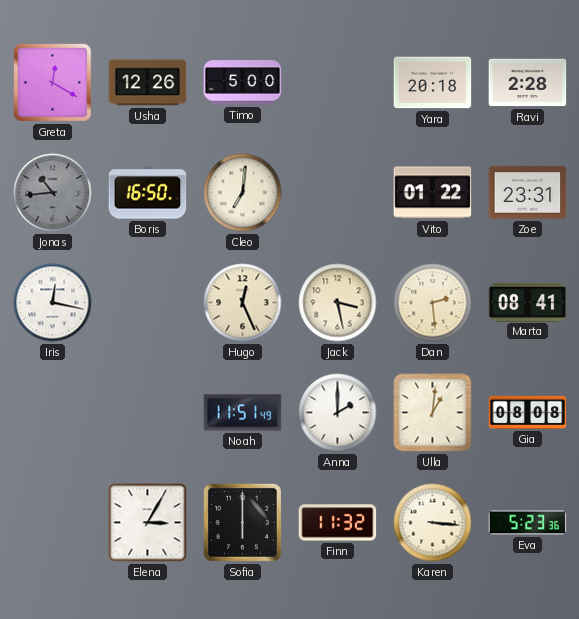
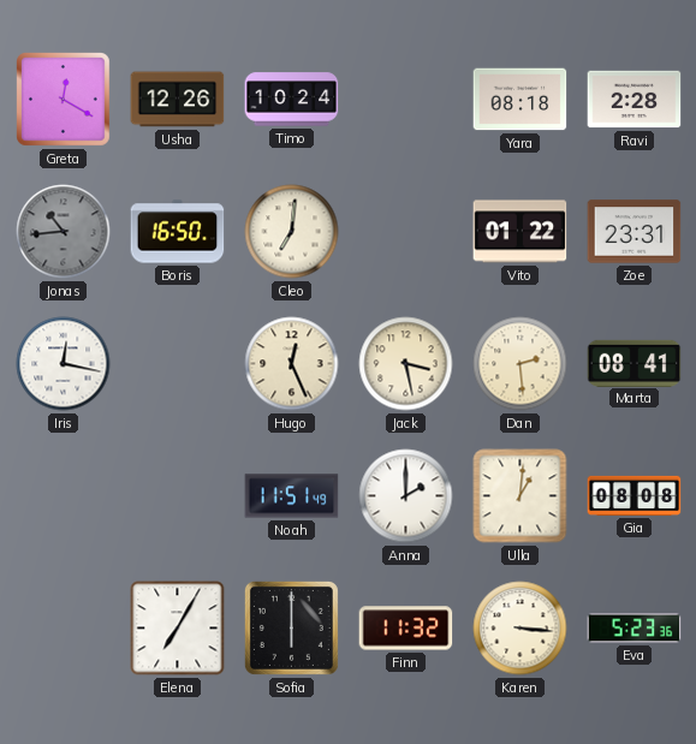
Timo: 5:00 -> 10:24
Yara: 20:18 -> 08:18
Elena: 3:05 -> 7:05
